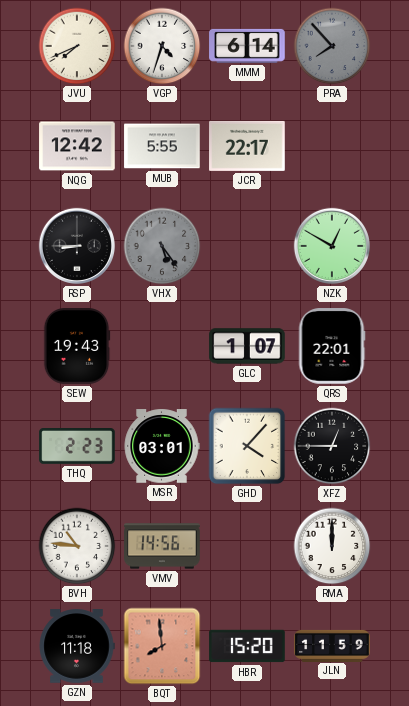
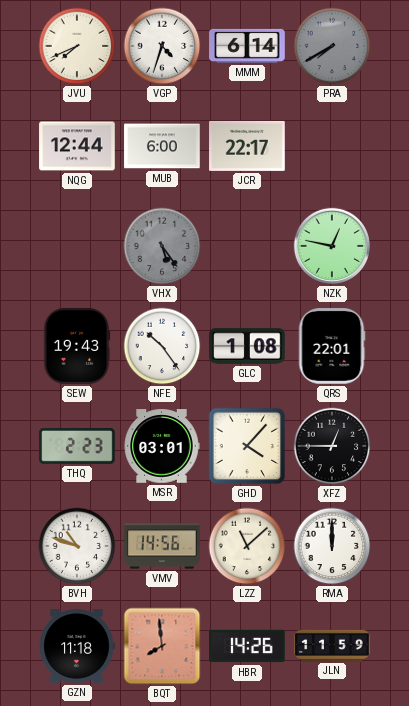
PRA: 7:53 -> 7:40
NQG: 12:42 -> 12:44
MUB: 5:55 -> 6:00
RSP: 8:45 -> none
NZK: 12:50 -> 12:47
NFE: none -> 10:24
GLC: 1:07 -> 1:08
BVH: 10:46 -> 10:48
LZZ: none -> 11:08
HBR: 15:20 -> 14:26
